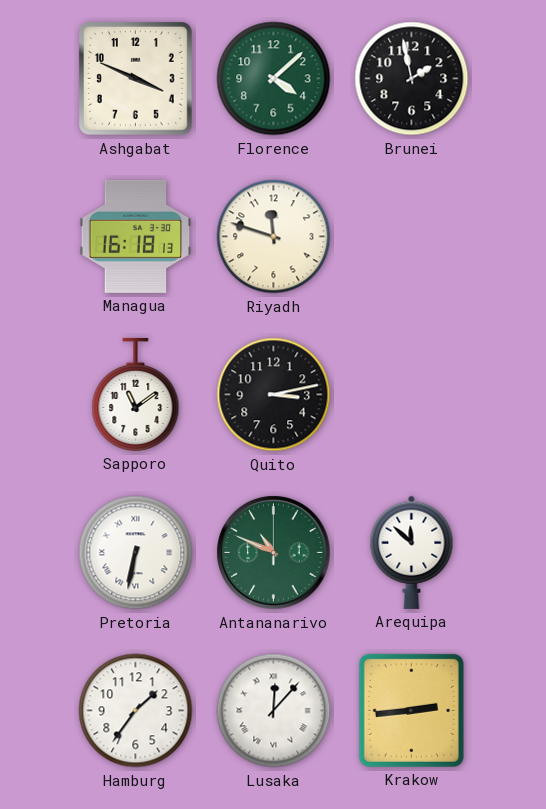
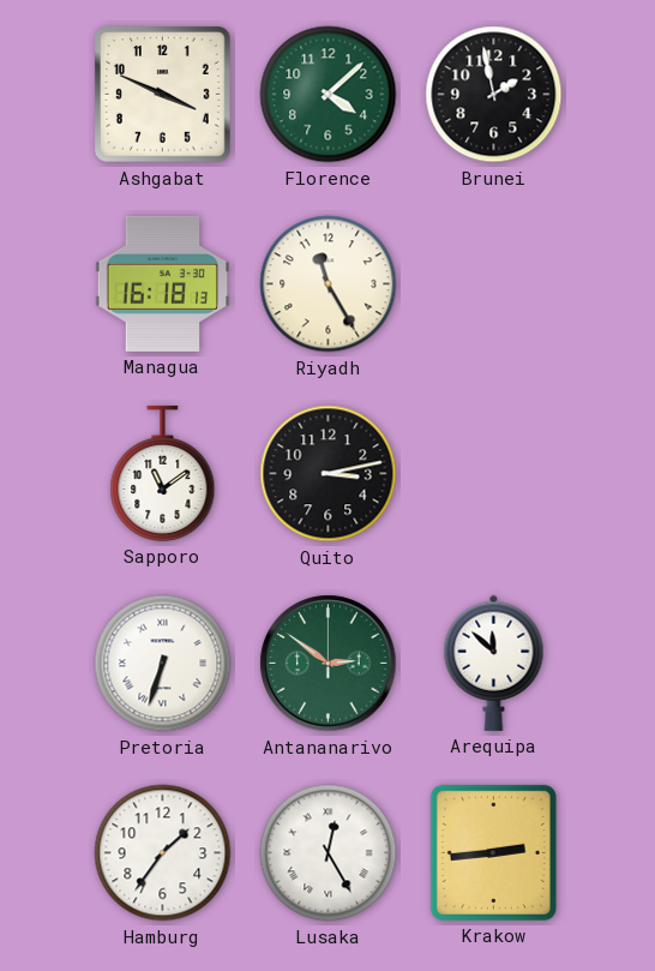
Riyadh: 11:48 -> 11:25
Pretoria: 6:32 -> 6:33
Antananarivo: 10:49 -> 2:51
Lusaka: 12:07 -> 12:25
